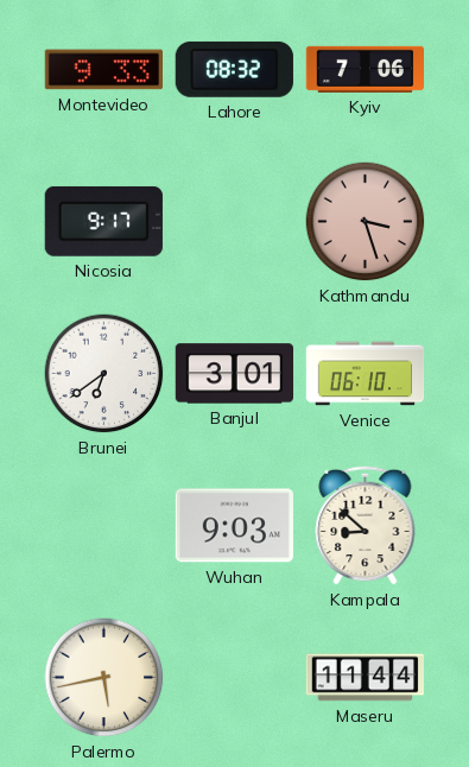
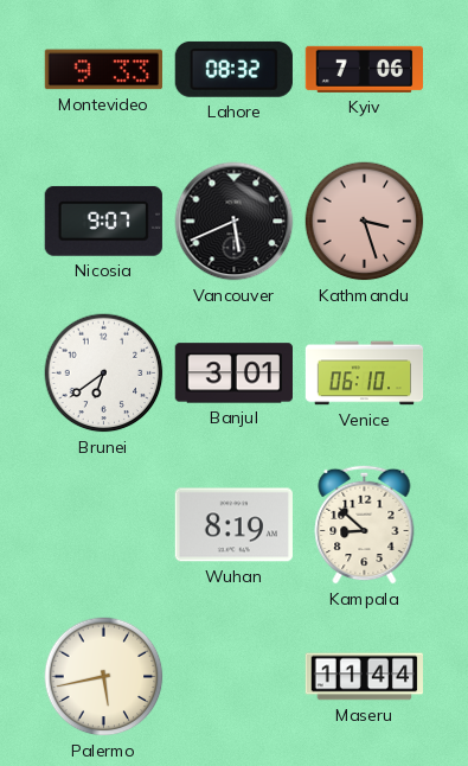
Nicosia: 9:17 -> 9:07
Vancouver: none -> 5:41
Wuhan: 9:03 -> 8:19
